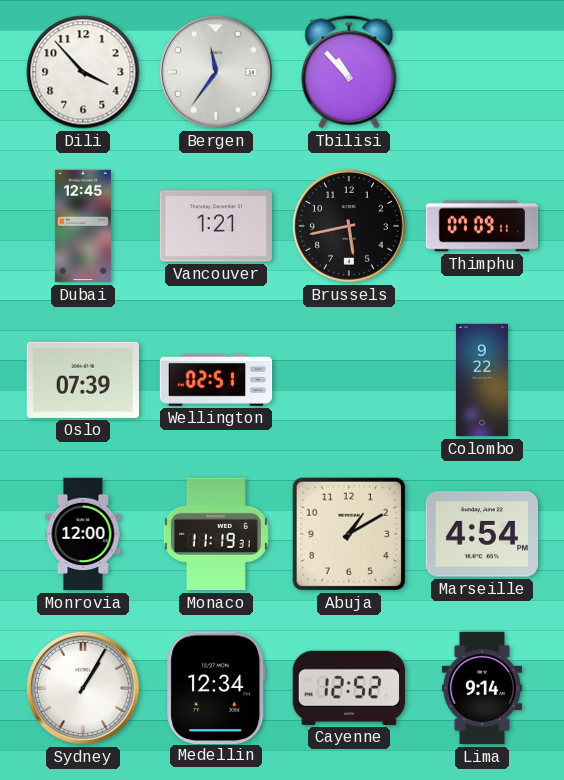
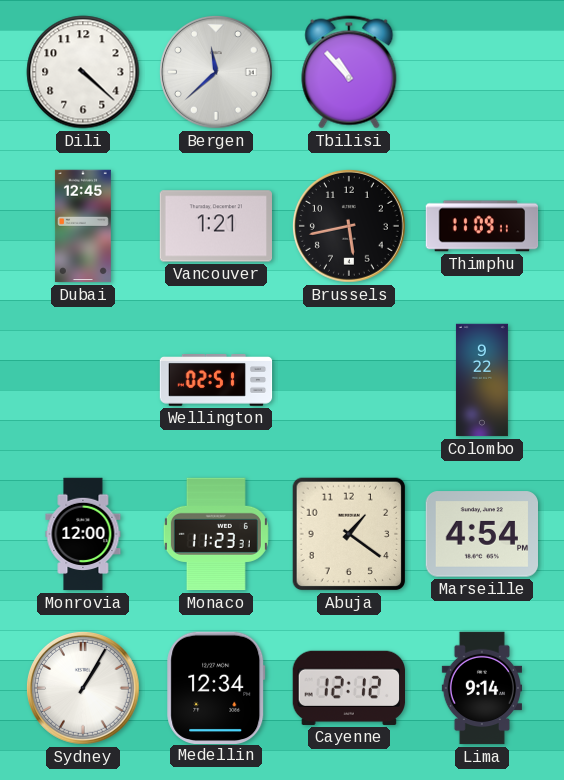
Dili: 3:53 -> 4:22
Bergen: 11:36 -> 11:38
Thimphu: 07:09 -> 11:09
Oslo: 07:39 -> none
Monaco: 11:19 -> 11:23
Abuja: 1:10 -> 1:21
Cayenne: 12:52 -> 12:12
